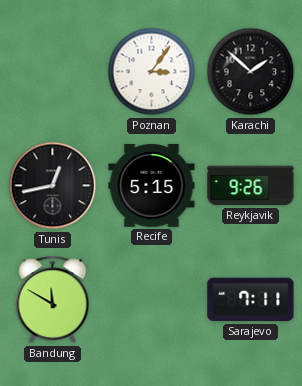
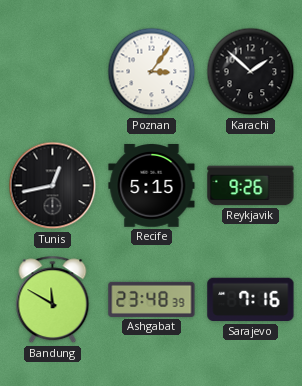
Ashgabat: none -> 23:48
Sarajevo: 7:11 -> 7:16
